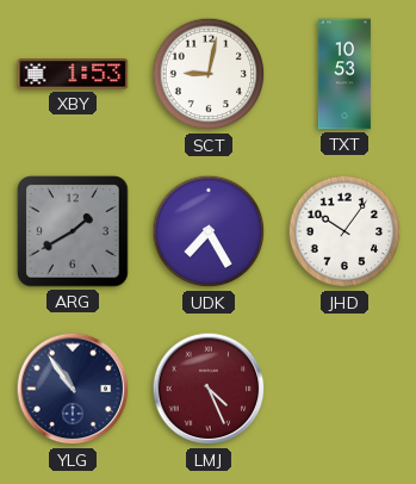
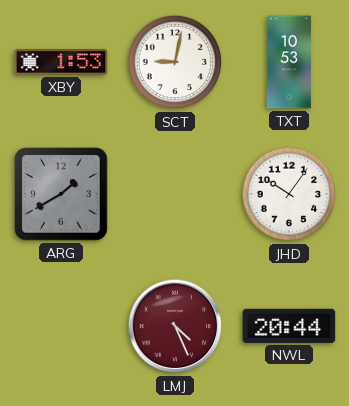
UDK: 7:25 -> none
YLG: 10:54 -> none
NWL: none -> 20:44
